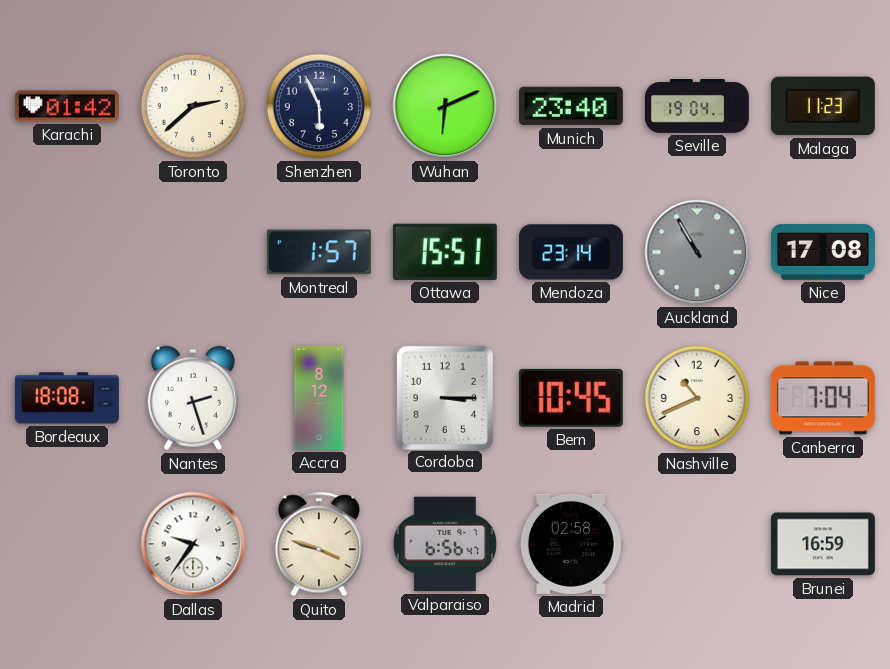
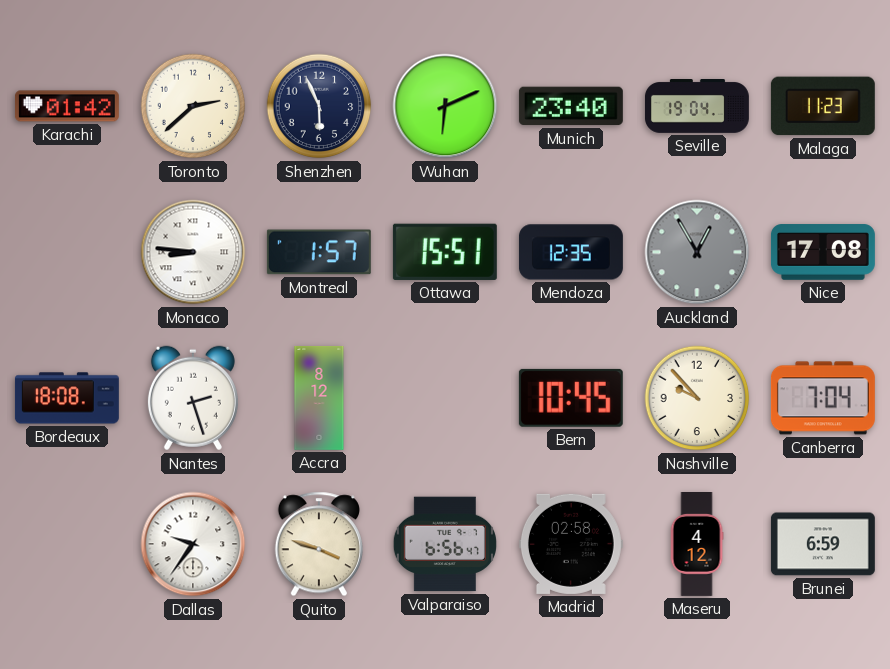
Monaco: none -> 8:46
Mendoza: 23:14 -> 12:35
Auckland: 10:55 -> 12:55
Cordoba: 3:15 -> none
Nashville: 10:41 -> 9:53
Maseru: none -> 4:12
Brunei: 16:59 -> 6:59
